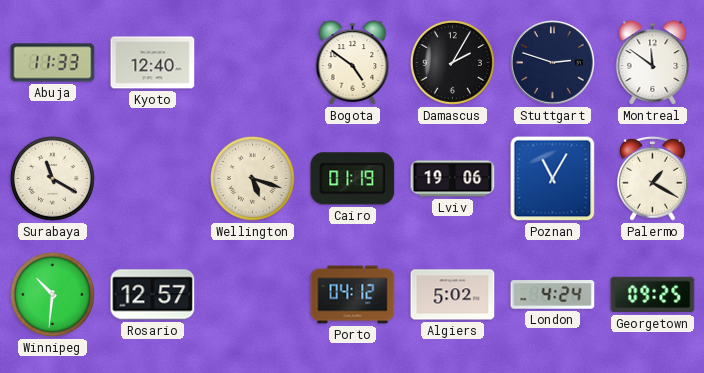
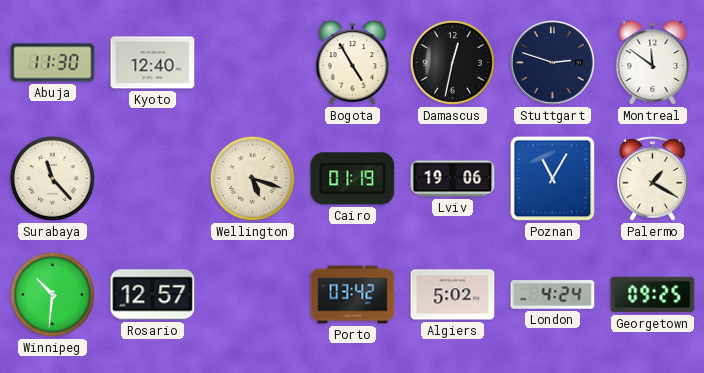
Abuja: 11:33 -> 11:30
Bogota: 4:51 -> 4:55
Damascus: 2:05 -> 12:32
Surabaya: 11:20 -> 11:23
Porto: 04:12 -> 03:42
